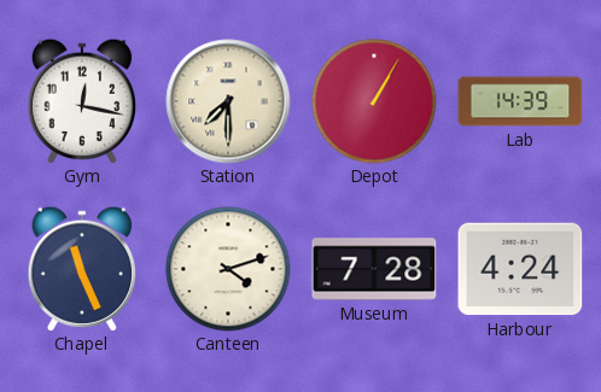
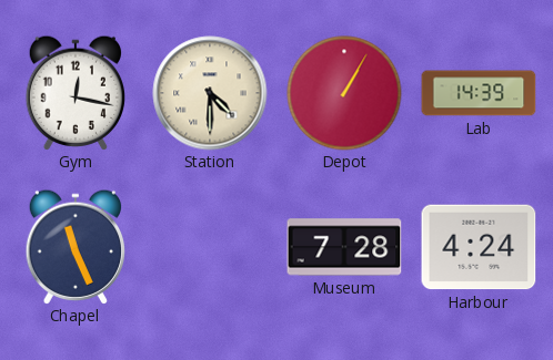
Station: 7:30 -> 4:30
Canteen: 4:12 -> none
